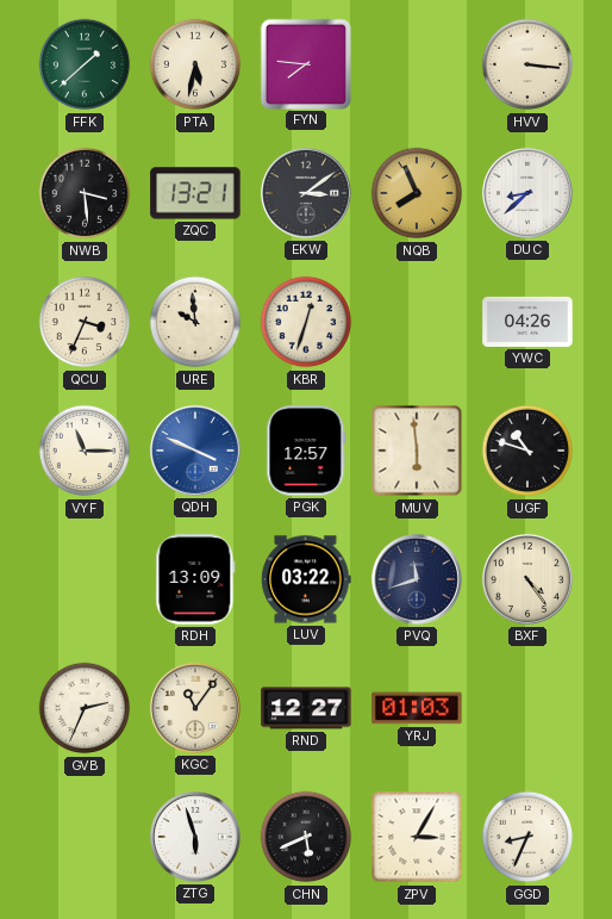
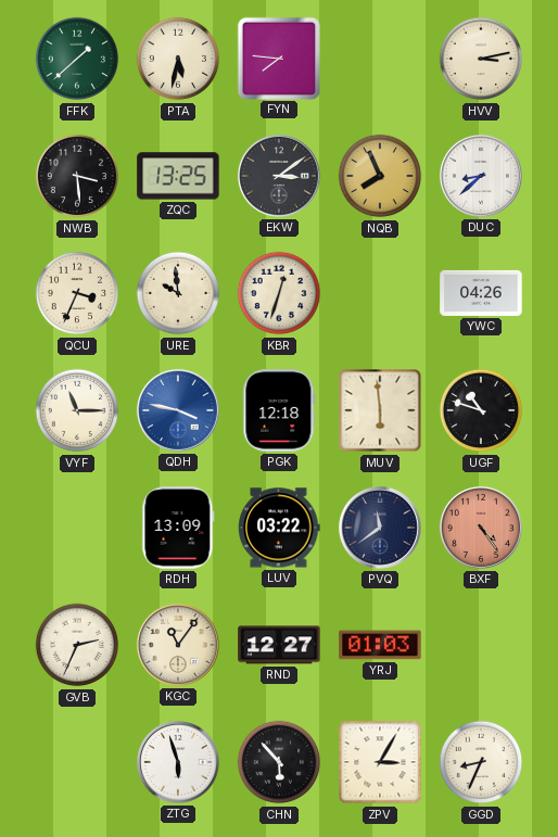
HVV: 3:16 -> 3:13
ZQC: 13:21 -> 13:25
QDH: 3:49 -> 3:47
PGK: 12:57 -> 12:18
PVQ: 11:42 -> 11:39
BXF dial: cream -> salmon
CHN: 5:41 -> 5:53
